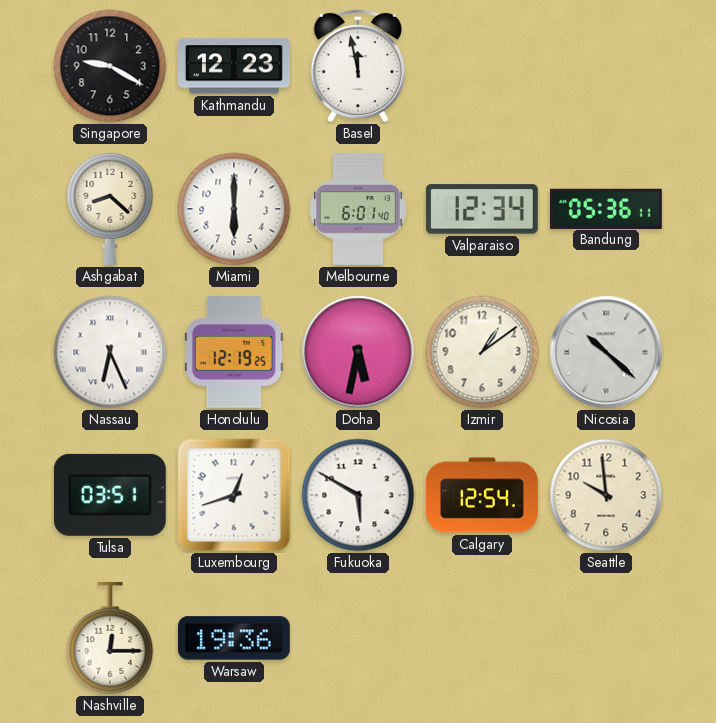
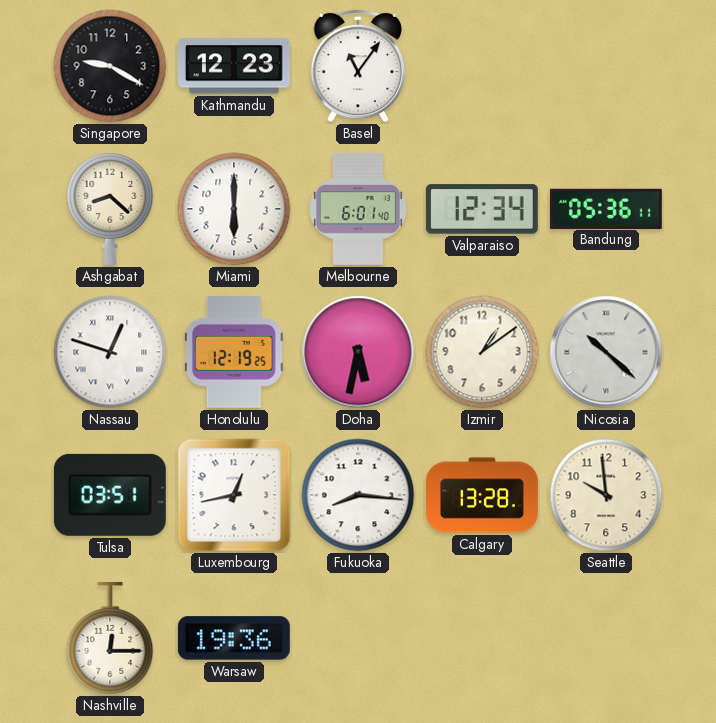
Basel: 11:58 -> 11:06
Nassau: 6:26 -> 12:48
Luxembourg: 12:42 -> 12:43
Fukuoka: 5:50 -> 8:16
Calgary: 12:54 -> 13:28
